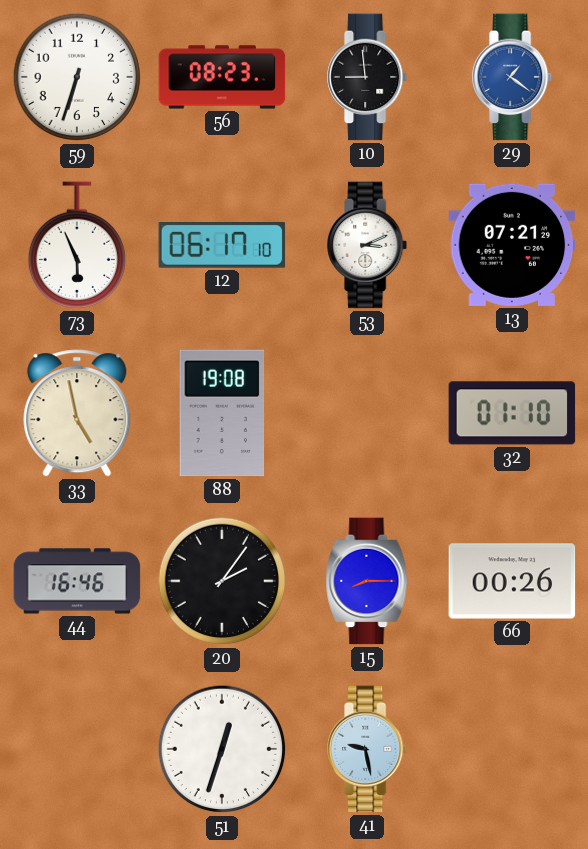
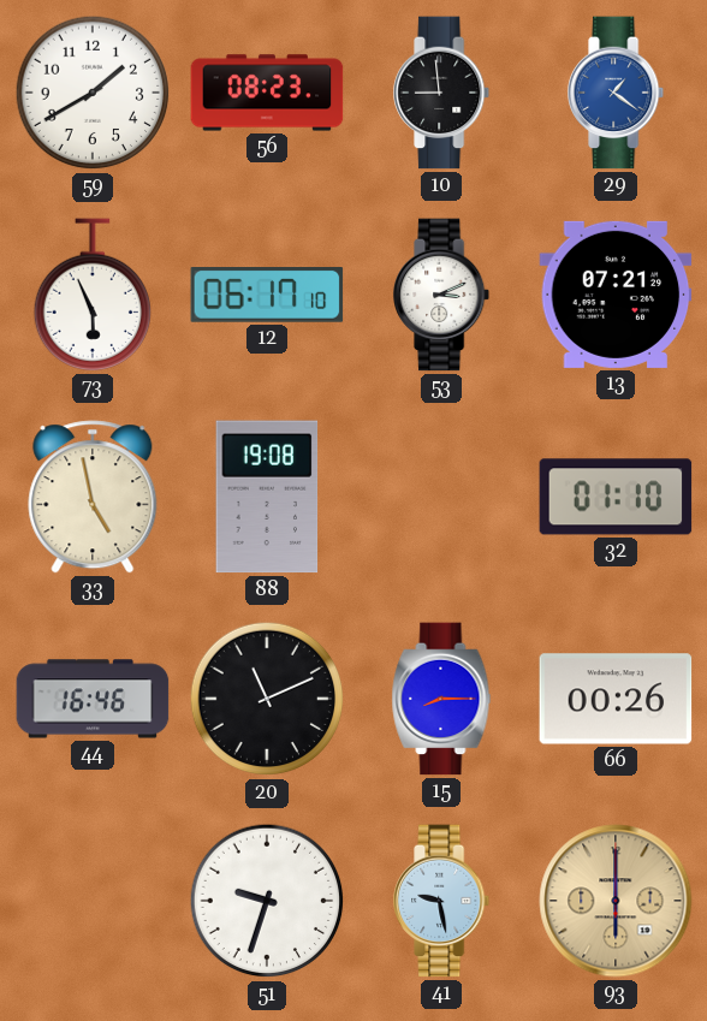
59: 6:33 -> 1:40
20: 2:06 -> 11:11
51: 12:33 -> 9:33
93: none -> 6:00
